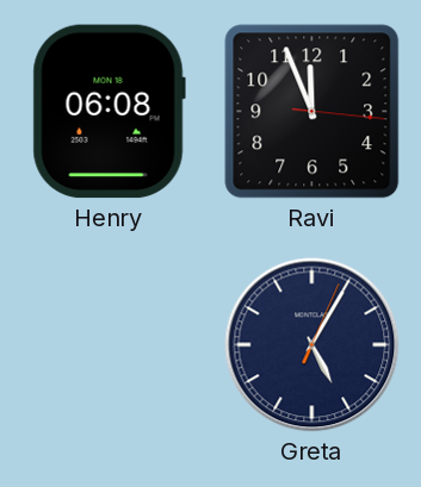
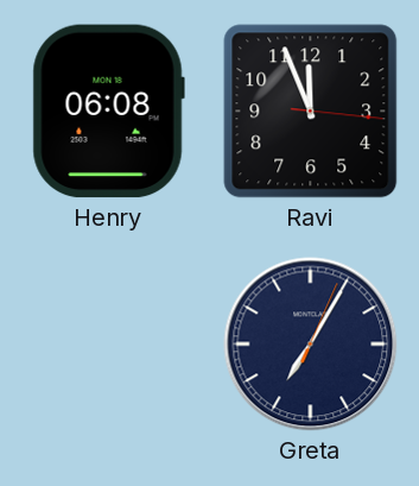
Greta: 5:05 -> 7:05
